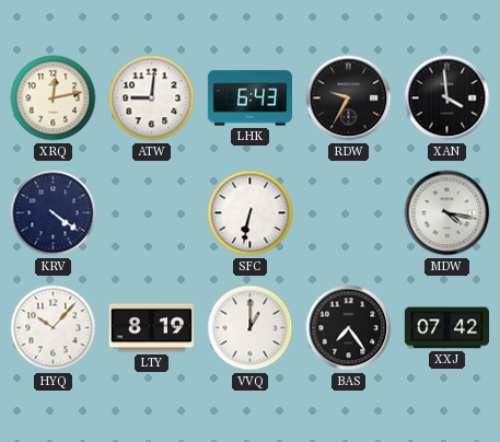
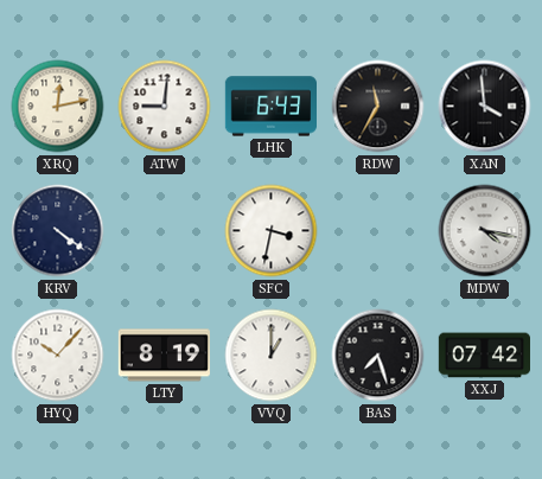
RDW: 9:35 -> 11:35
SFC: 6:32 -> 3:32
BAS: 7:24 -> 7:27
